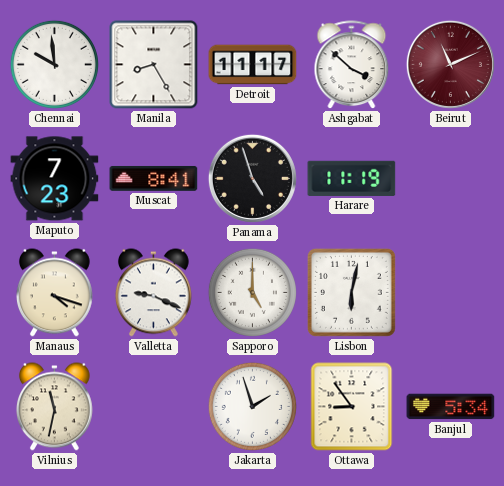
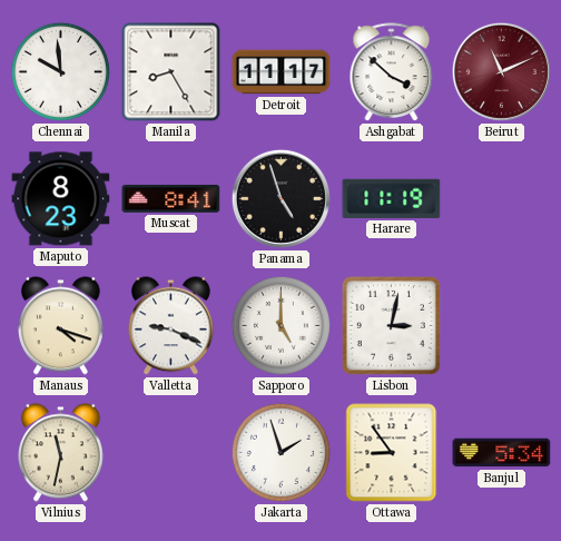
Maputo: 7:23 -> 8:23
Lisbon: 6:02 -> 3:02
